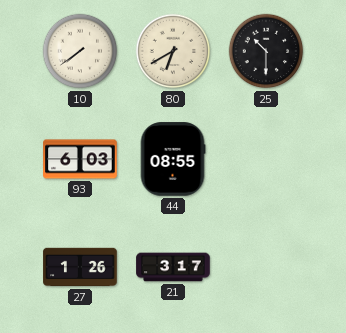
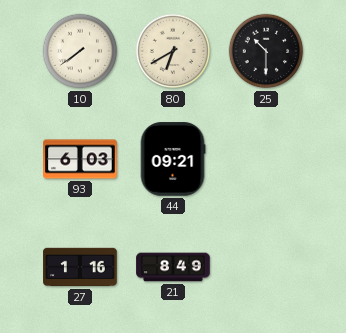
44: 08:55 -> 09:21
27: 1:26 -> 1:16
21: 3:17 -> 8:49
